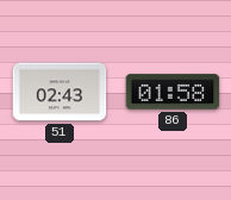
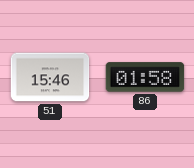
51: 02:43 -> 15:46
